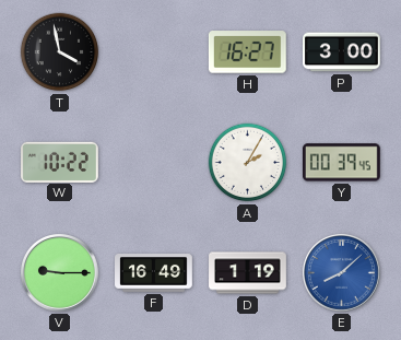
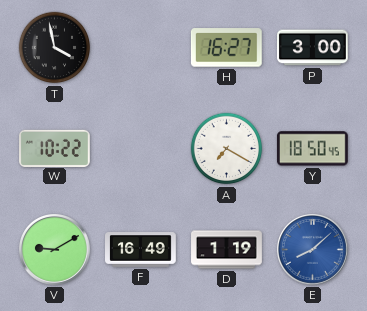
A: 2:05 -> 7:20
Y: 00:39 -> 18:50
V: 9:15 -> 9:10
